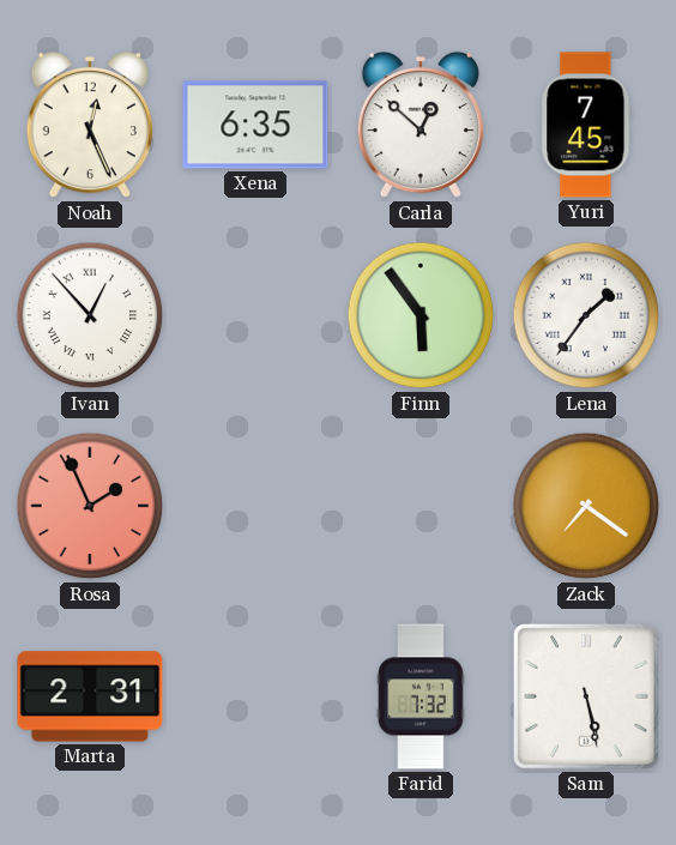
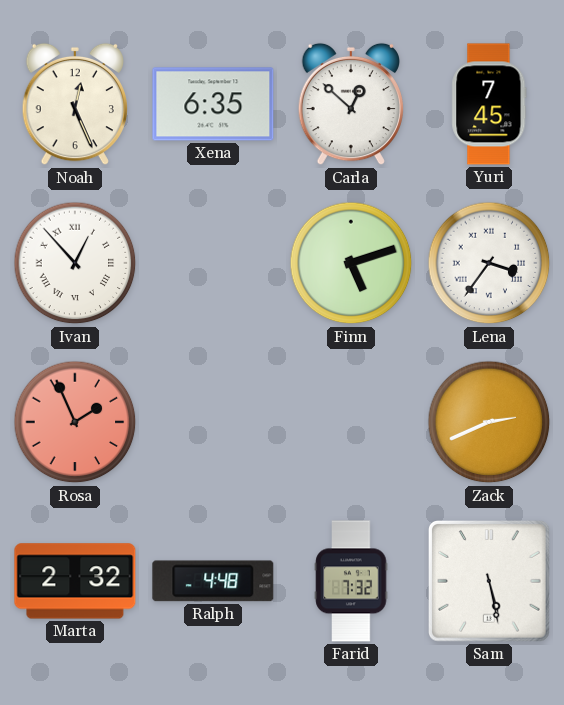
Finn: 5:54 -> 5:12
Lena: 1:36 -> 3:36
Zack: 7:21 -> 2:41
Marta: 2:31 -> 2:32
Ralph: none -> 4:48
